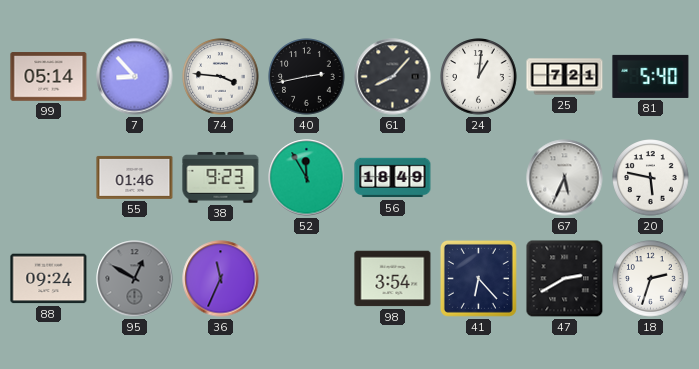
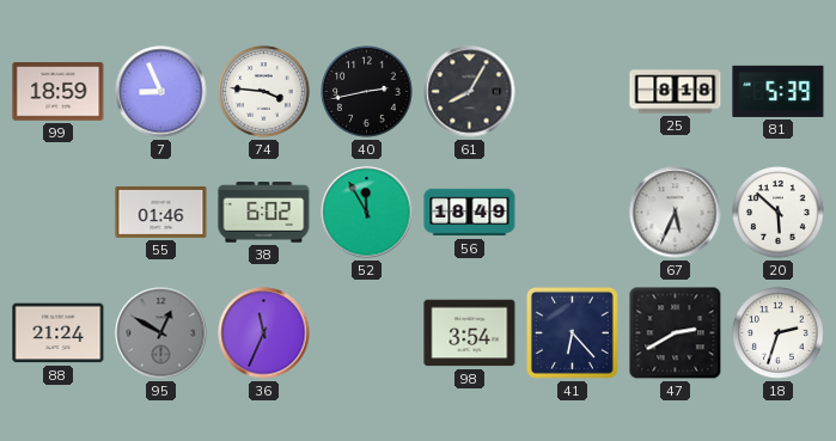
99: 05:14 -> 18:59
7: 8:53 -> 8:56
61: 8:07 -> 8:05
24: 1:01 -> none
25: 7:21 -> 8:18
81: 5:40 -> 5:39
38: 9:23 -> 6:02
20: 5:47 -> 5:52
88: 09:24 -> 21:24
